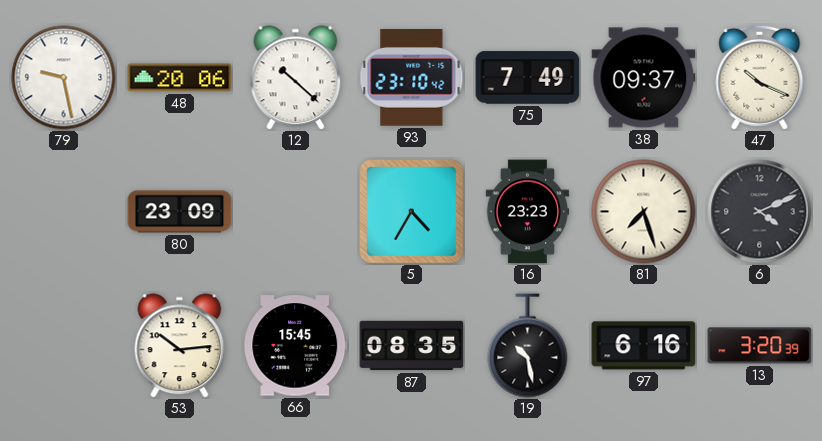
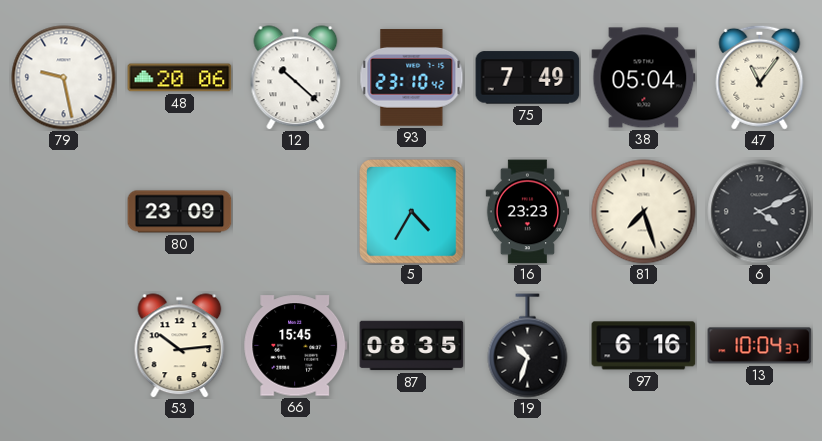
38: 09:37 -> 05:04
47: 10:19 -> 11:06
19: 10:28 -> 10:33
13: 3:20 -> 10:04
